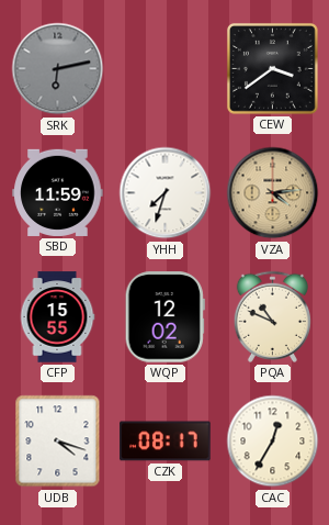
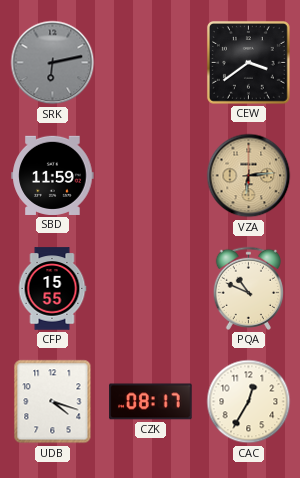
YHH: 7:33 -> none
VZA: 4:14 -> 6:14
WQP: 12:02 -> none
